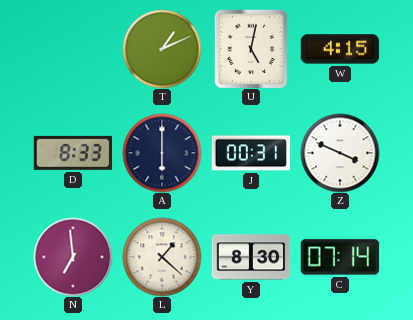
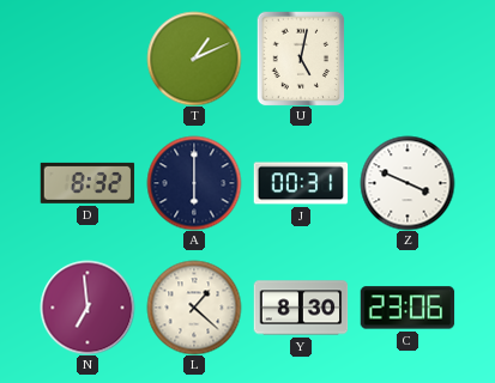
W: 4:15 -> none
D: 8:33 -> 8:32
C: 07:14 -> 23:06
